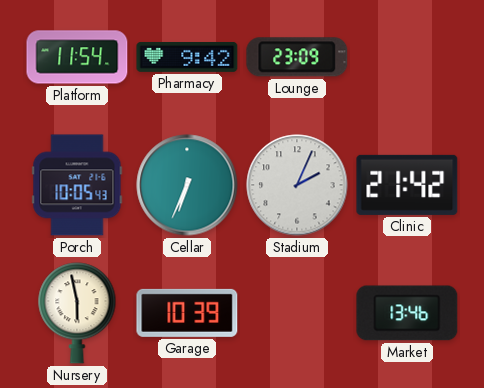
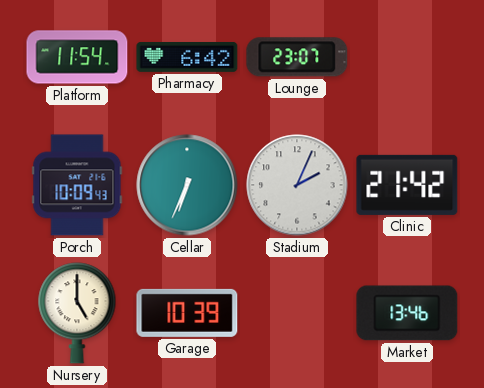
Pharmacy: 9:42 -> 6:42
Lounge: 23:09 -> 23:07
Porch: 10:05 -> 10:09
Nursery: 5:58 -> 5:00
